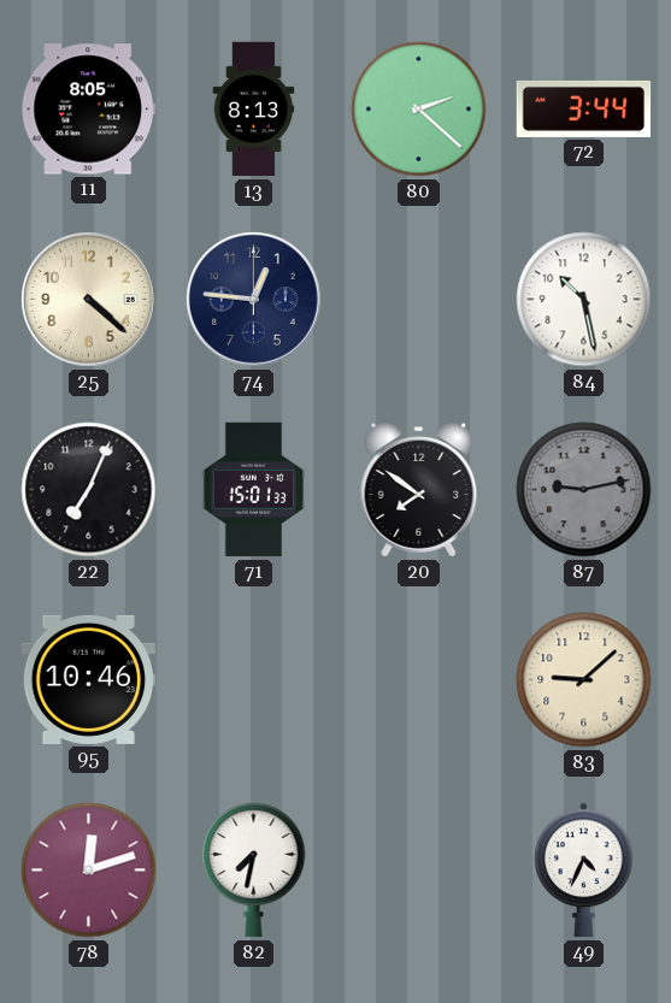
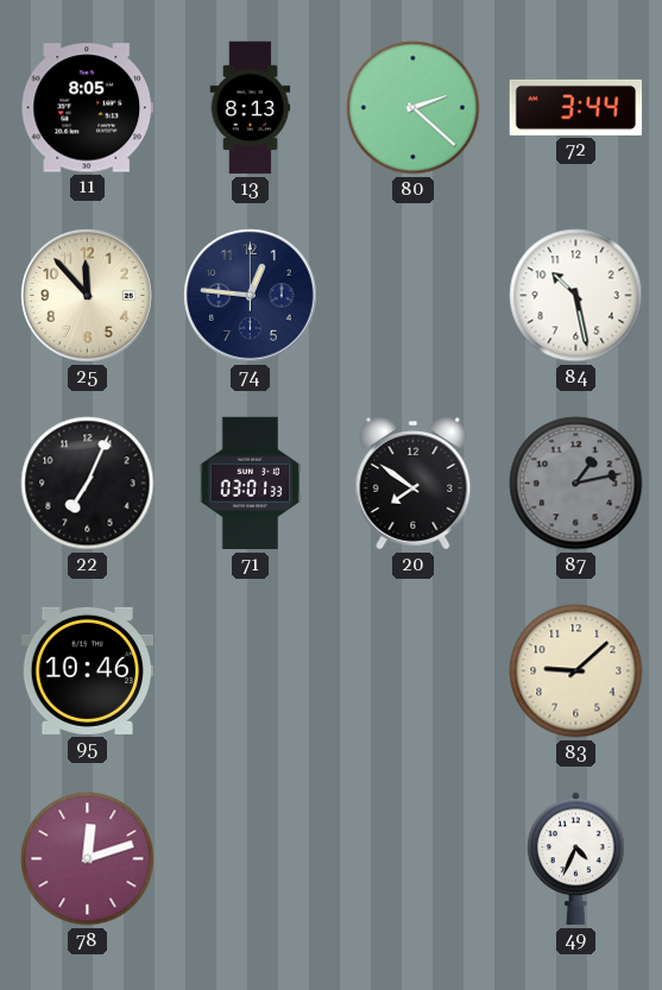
25: 4:22 -> 11:53
71: 15:01 -> 03:01
87: 9:13 -> 1:13
82: 7:32 -> none
